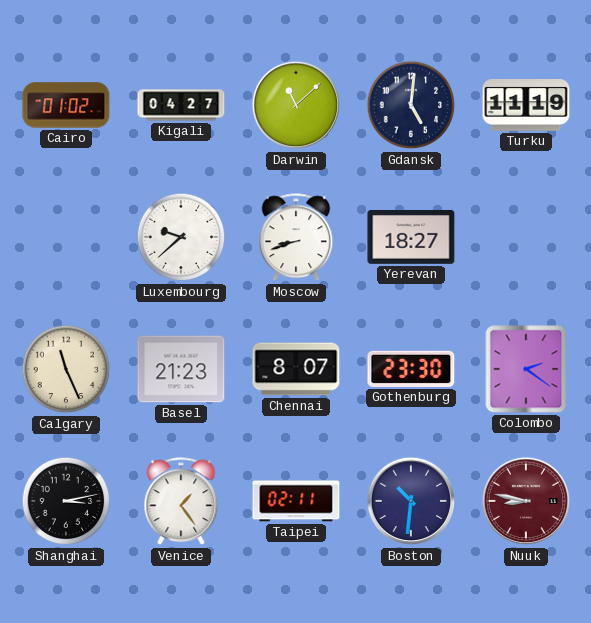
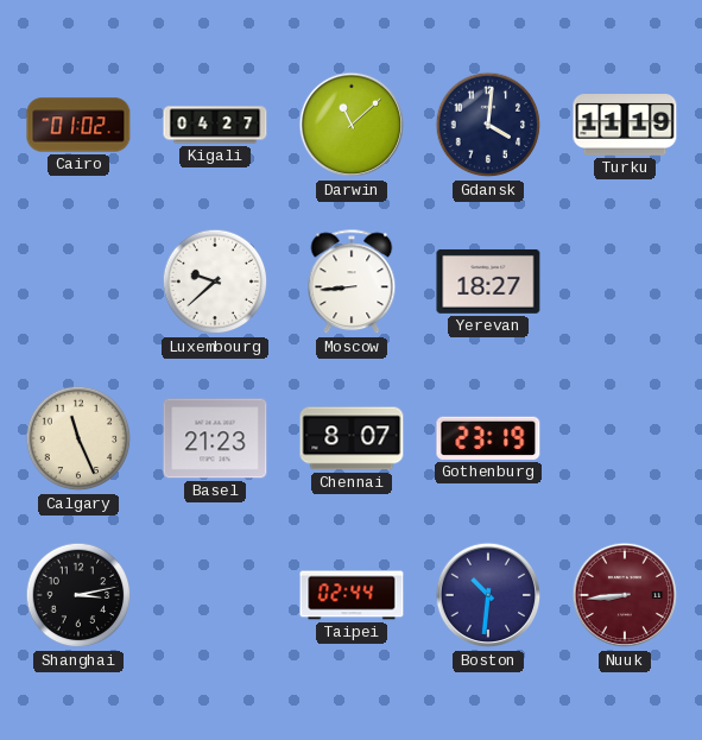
Gdansk: 5:01 -> 4:01
Moscow: 8:42 -> 8:44
Gothenburg: 23:30 -> 23:19
Colombo: 2:21 -> none
Venice: 1:24 -> none
Taipei: 02:11 -> 02:44
Nuuk: 8:47 -> 8:44
